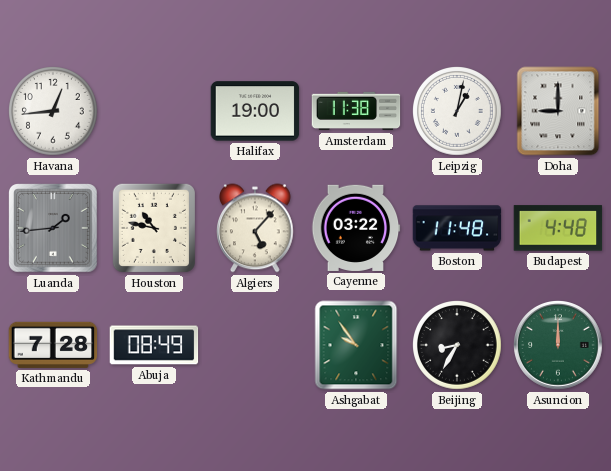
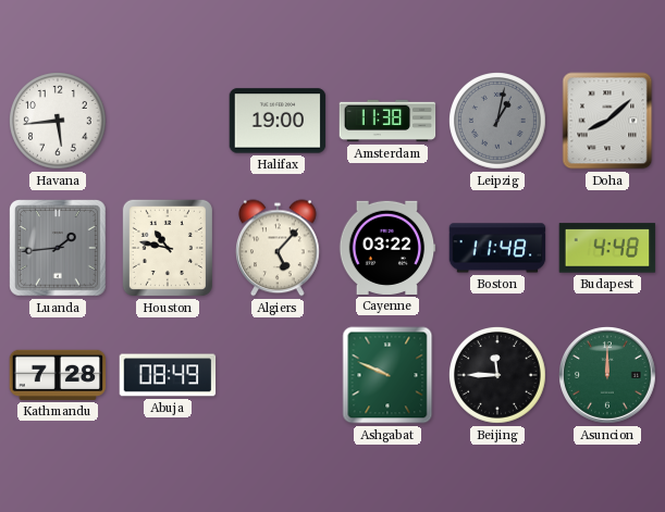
Havana: 12:44 -> 5:44
Leipzig dial: white -> grey
Doha: 9:00 -> 8:08
Ashgabat: 9:54 -> 9:49
Beijing: 8:35 -> 11:45
